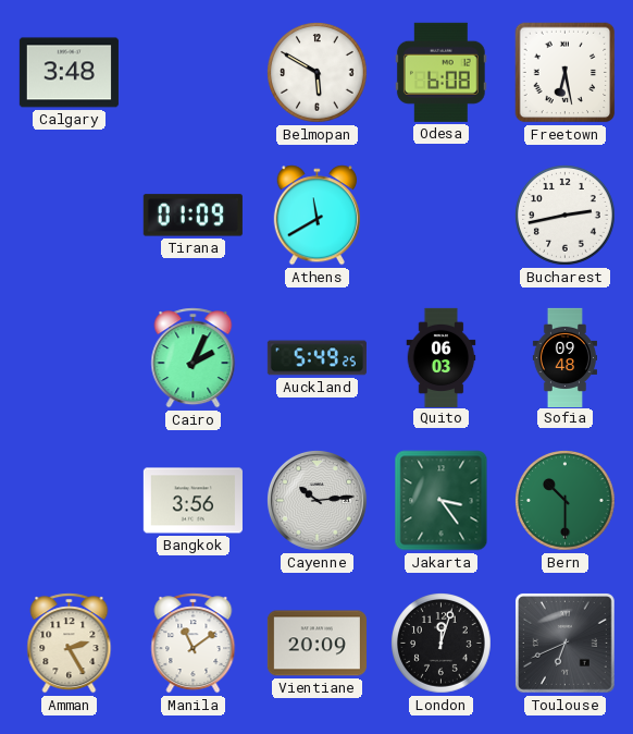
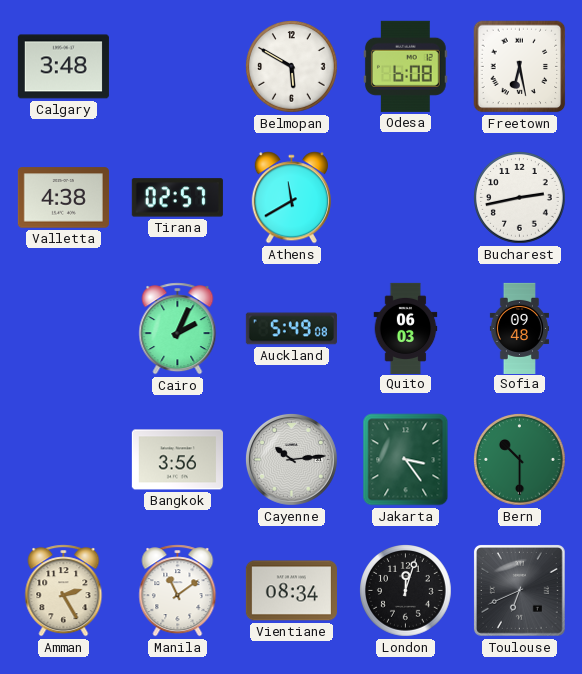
Valletta: none -> 4:38
Tirana: 01:09 -> 02:57
Auckland: 5:49:25 -> 5:49:08
Vientiane: 20:09 -> 08:34
